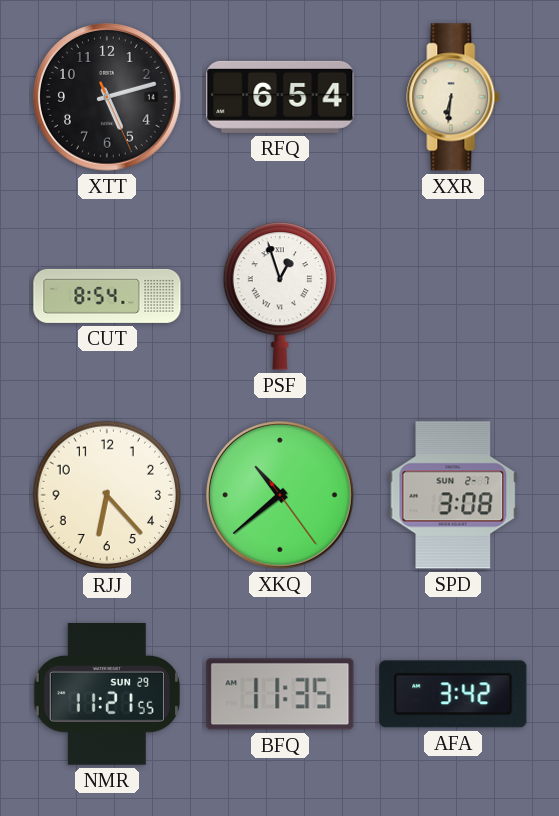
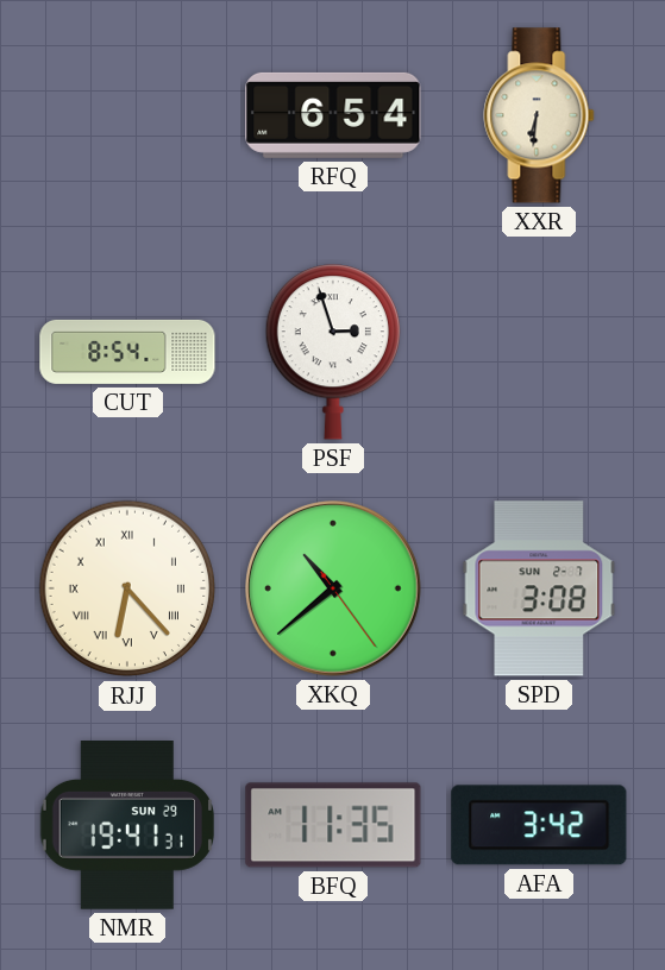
XTT: 5:12 -> none
PSF: 12:57 -> 2:57
RJJ numerals: Arabic -> Roman
NMR: 11:21 -> 19:41
